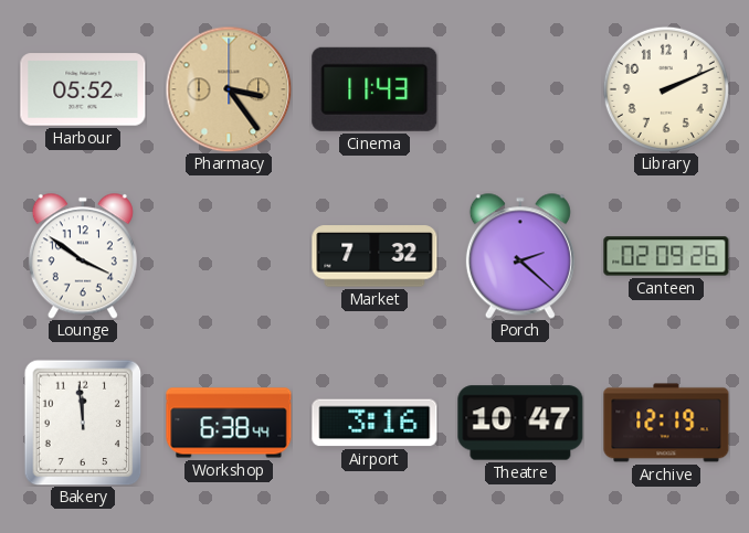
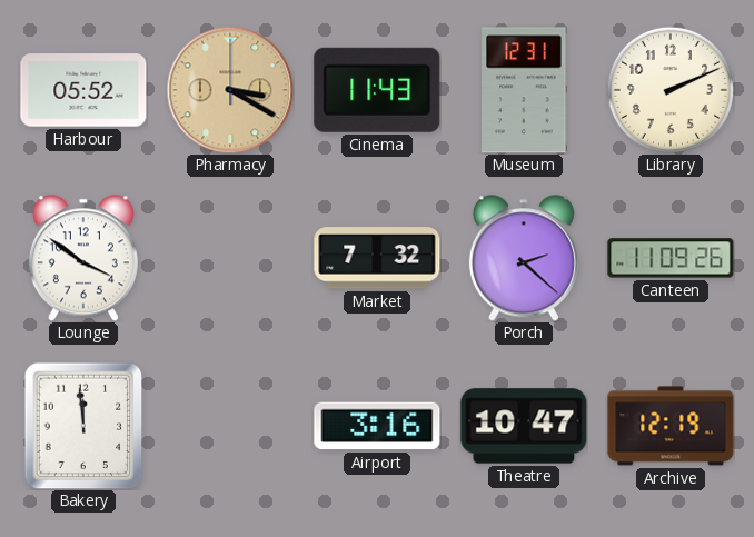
Pharmacy: 3:24 -> 3:20
Museum: none -> 12:31
Canteen: 02:09 -> 11:09
Workshop: 6:38 -> none
